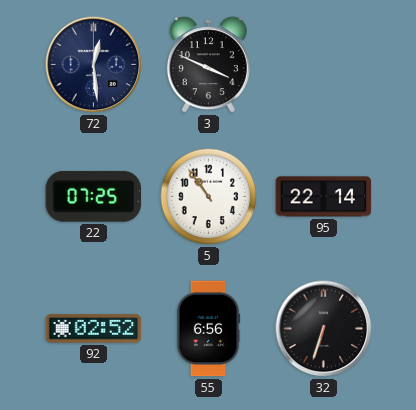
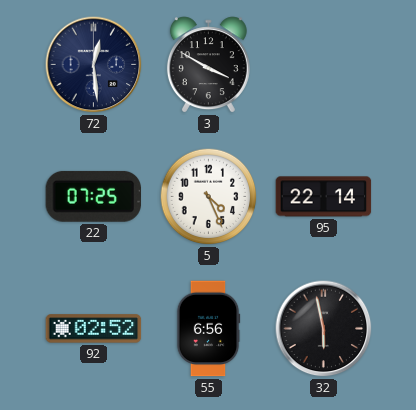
3: 3:49 -> 3:50
5: 10:54 -> 4:26
32: 6:33 -> 5:58
